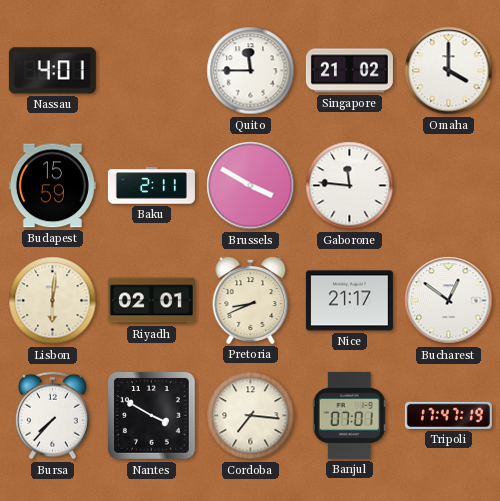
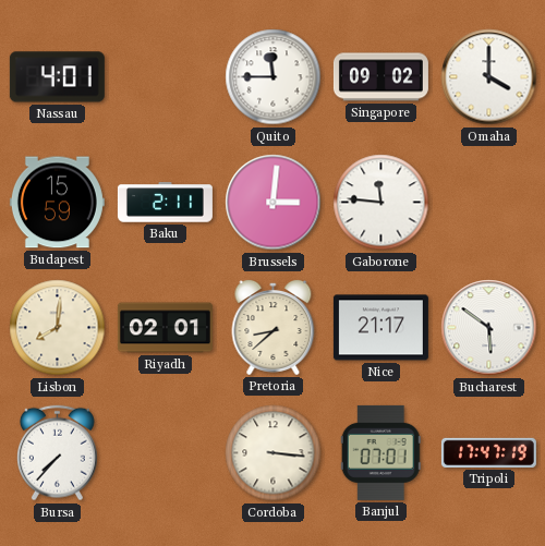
Singapore: 21:02 -> 09:02
Brussels: 3:50 -> 3:01
Lisbon: 6:01 -> 8:01
Pretoria: 8:41 -> 8:38
Bucharest: 12:51 -> 5:51
Nantes: 3:50 -> none
Cordoba: 7:16 -> 3:16
